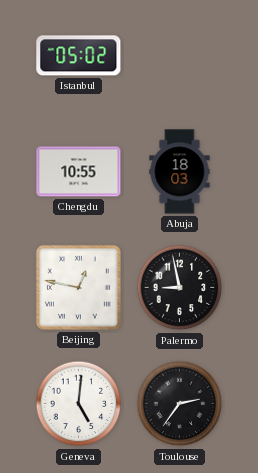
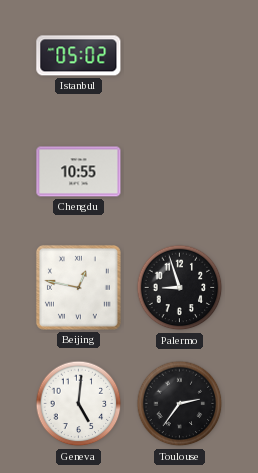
Abuja: 18:03 -> none
Palermo: 8:58 -> 8:57
